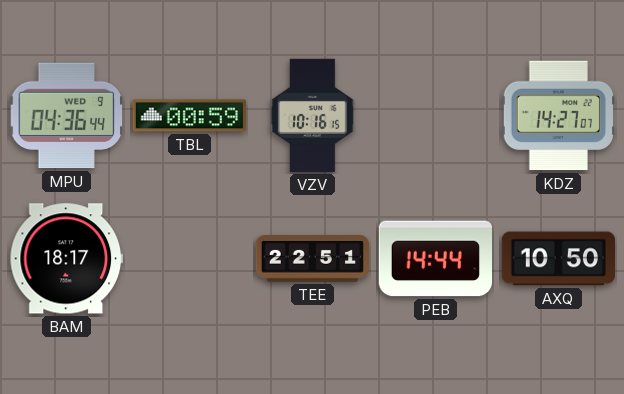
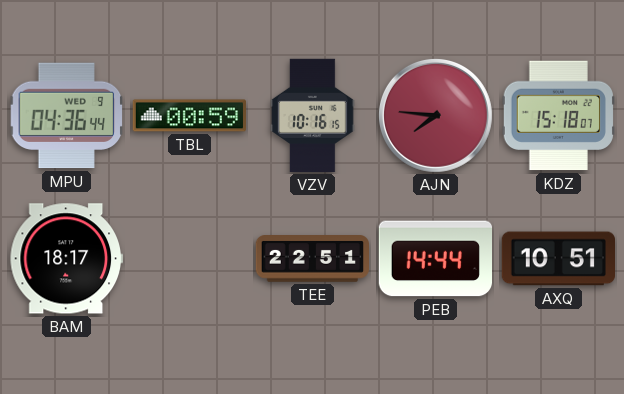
AJN: none -> 7:46
KDZ: 14:27 -> 15:18
AXQ: 10:50 -> 10:51
